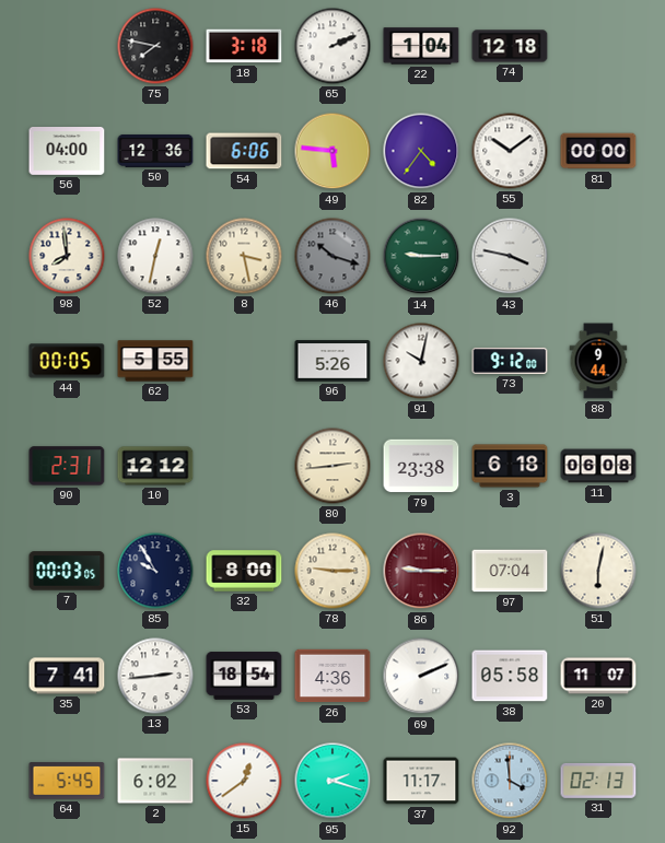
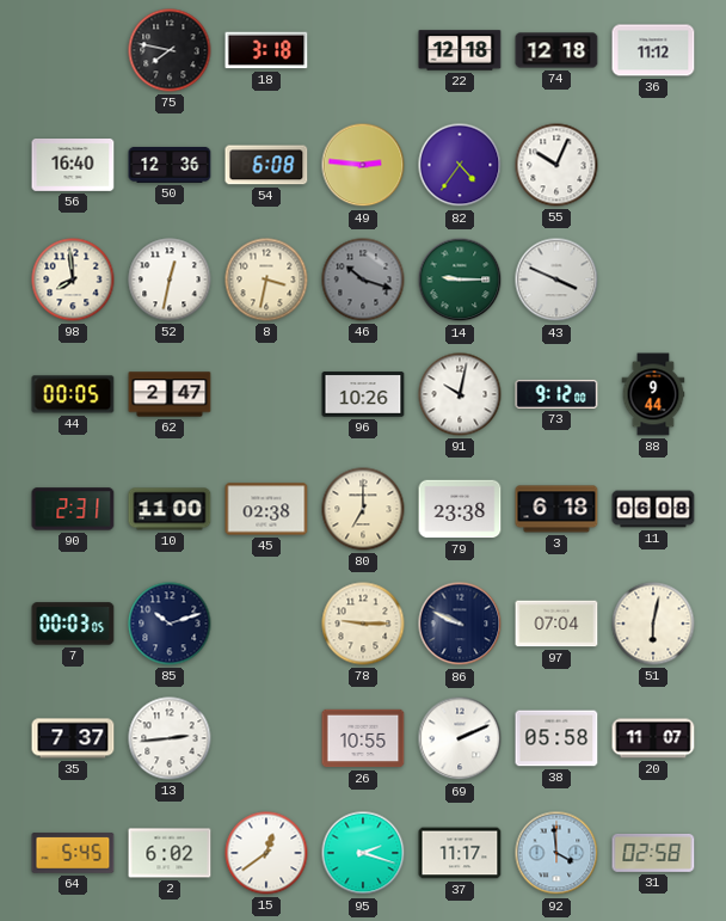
65: 2:11 -> none
22: 1:04 -> 12:18
36: none -> 11:12
56: 04:00 -> 16:40
54: 6:06 -> 6:08
49: 5:46 -> 2:46
55: 10:09 -> 10:04
81: 00:00 -> none
8: 3:28 -> 3:32
43: 3:47 -> 3:49
62: 5:55 -> 2:47
96: 5:26 -> 10:26
10: 12:12 -> 11:00
45: none -> 02:38
80: 2:44 -> 7:00
85: 9:55 -> 10:12
32: 8:00 -> none
86: 9:15 -> 9:49
86 dial: burgundy -> navy
35: 7:41 -> 7:37
53: 18:54 -> none
26: 4:36 -> 10:55
31: 02:13 -> 02:58
